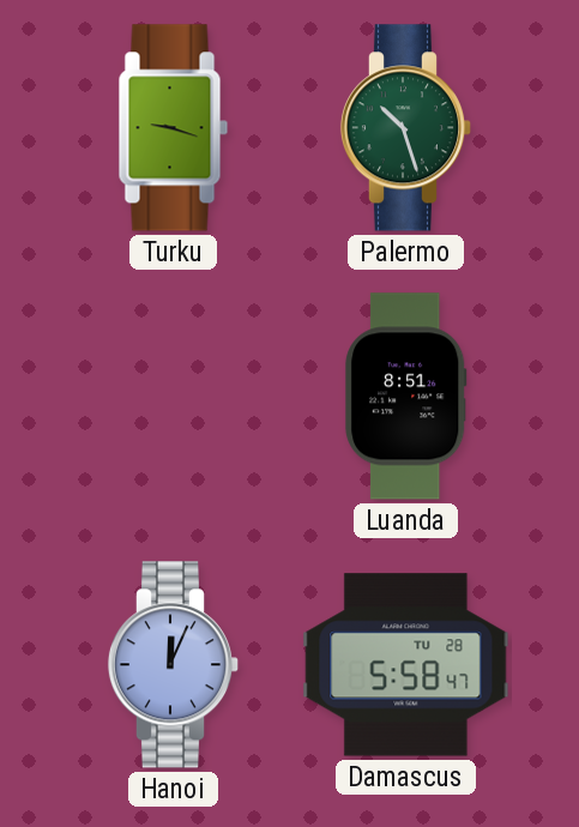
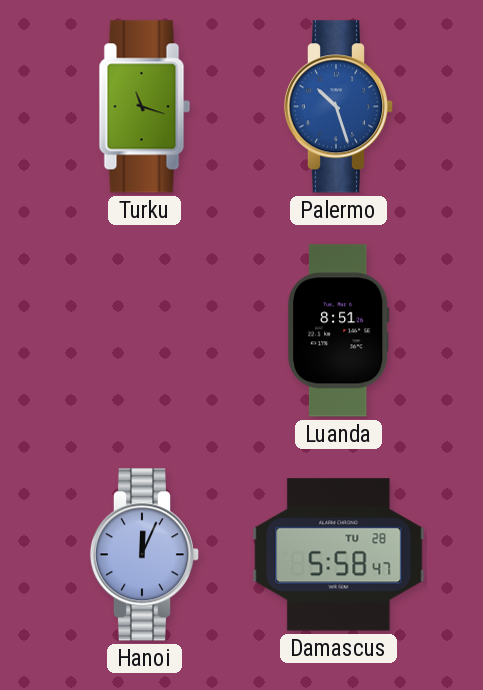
Turku: 9:18 -> 11:18
Palermo dial: green -> blue
